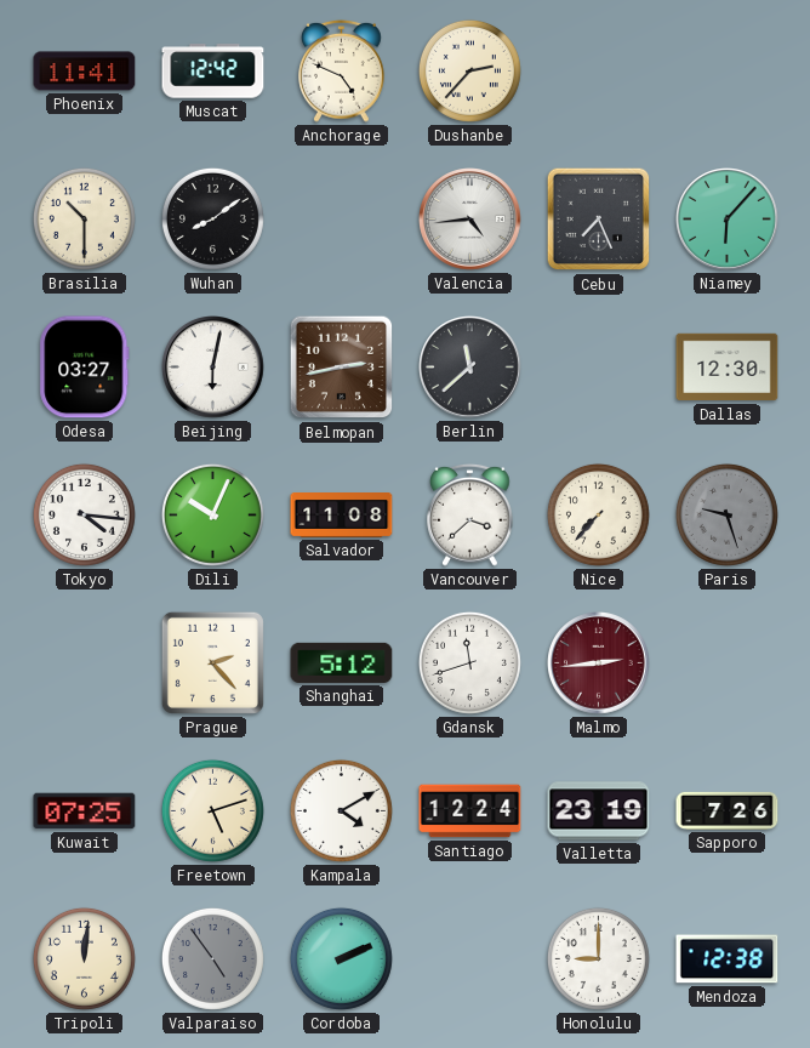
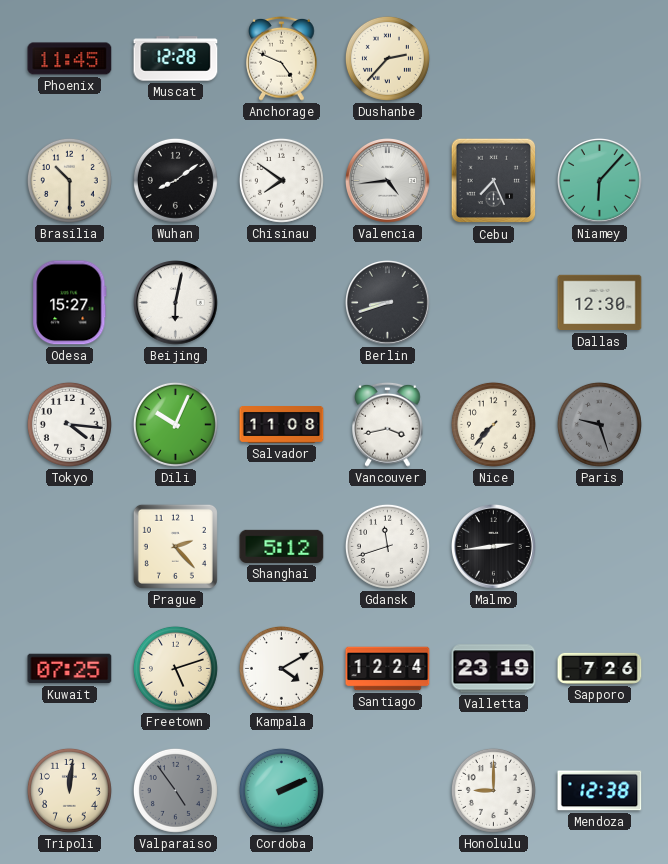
Phoenix: 11:41 -> 11:45
Muscat: 12:42 -> 12:28
Chisinau: none -> 7:51
Odesa: 03:27 -> 15:27
Belmopan: 2:43 -> none
Berlin: 11:38 -> 8:42
Vancouver: 3:38 -> 3:43
Malmo dial: burgundy -> black
